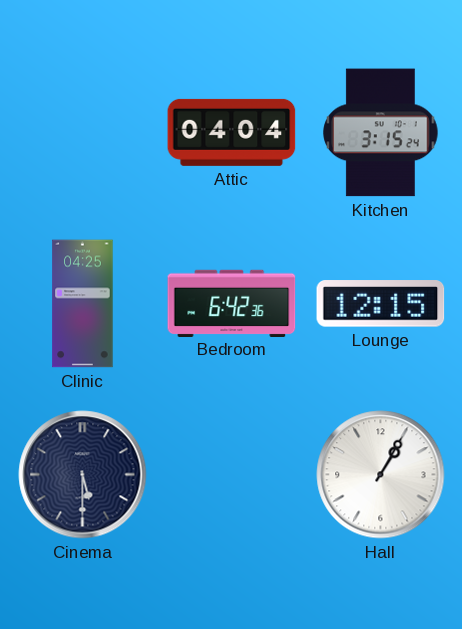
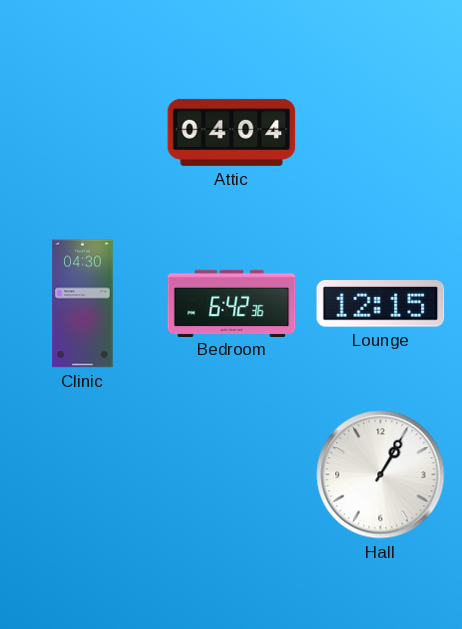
Kitchen: 3:15 -> none
Clinic: 04:25 -> 04:30
Cinema: 5:30 -> none
